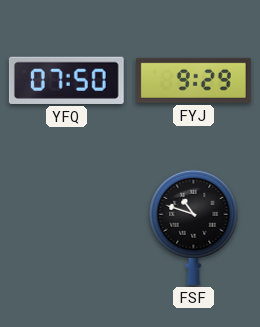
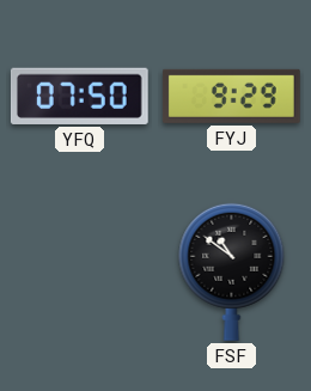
FSF: 10:48 -> 10:51
